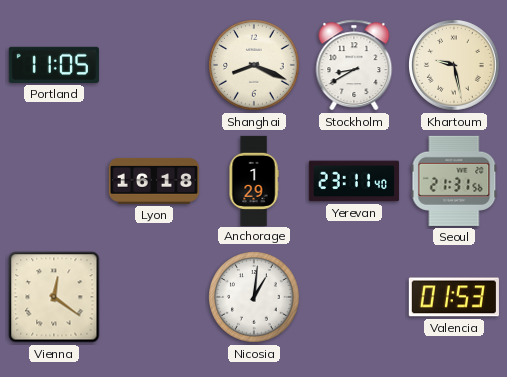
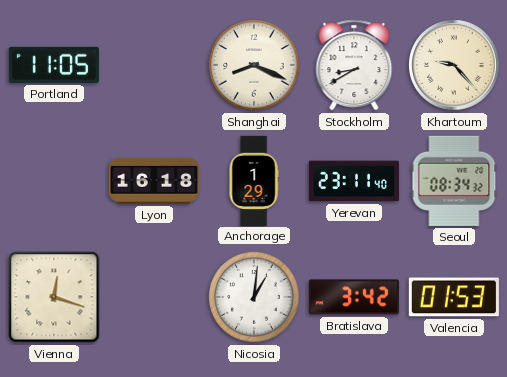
Khartoum: 9:28 -> 9:23
Seoul: 21:31 -> 08:34
Vienna: 12:21 -> 12:18
Bratislava: none -> 3:42
